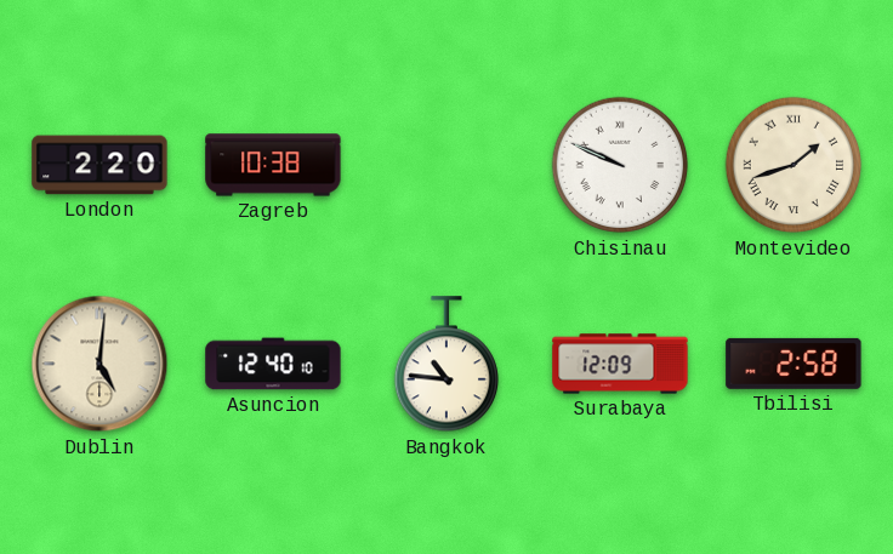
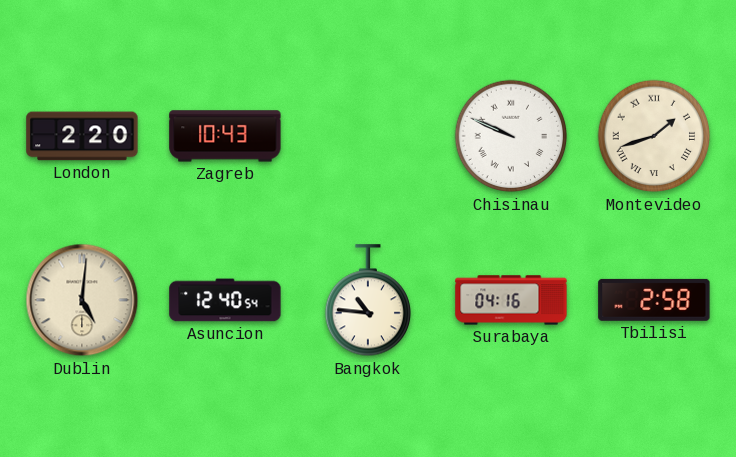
Zagreb: 10:38 -> 10:43
Asuncion: 12:40:10 -> 12:40:54
Surabaya: 12:09 -> 04:16
